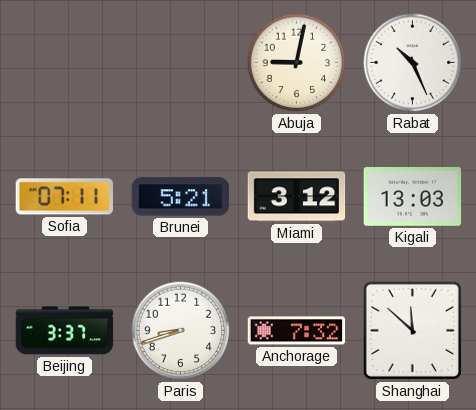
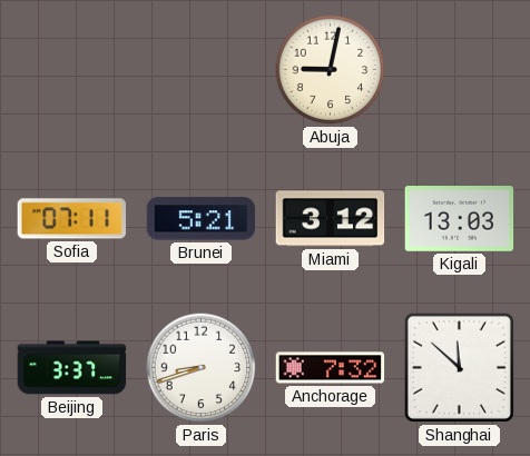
Rabat: 10:26 -> none
